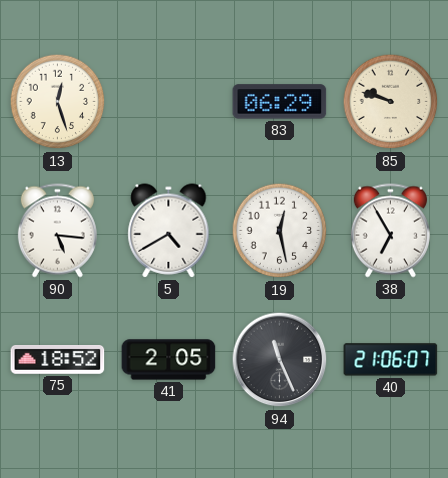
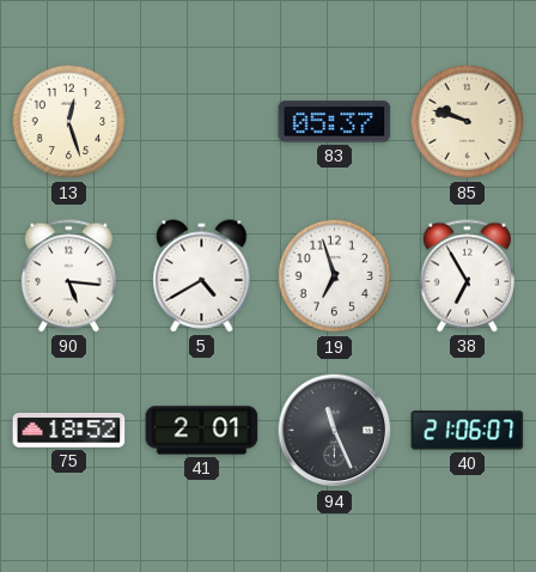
83: 06:29 -> 05:37
19: 12:28 -> 6:57
41: 2:05 -> 2:01
